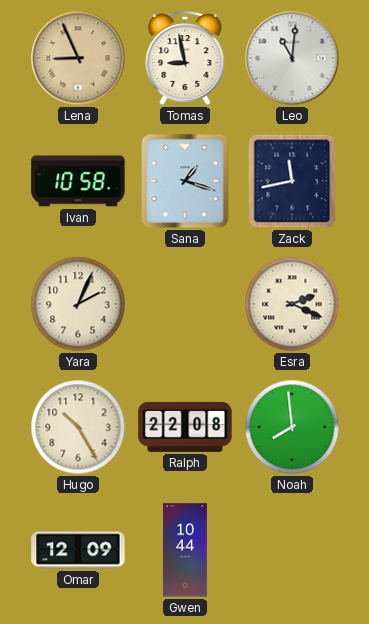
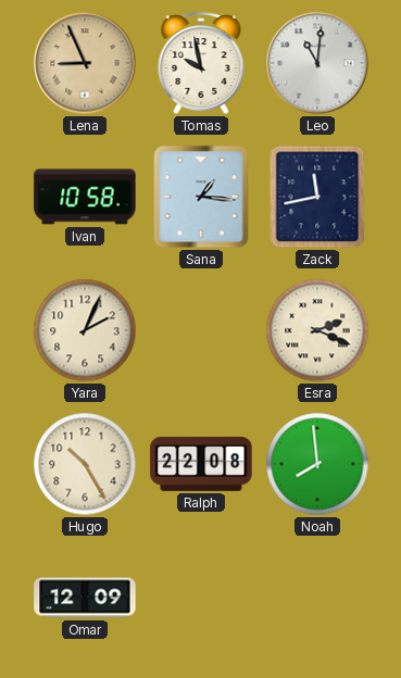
Tomas: 8:58 -> 9:58
Sana: 1:18 -> 1:16
Gwen: 10:44 -> none
